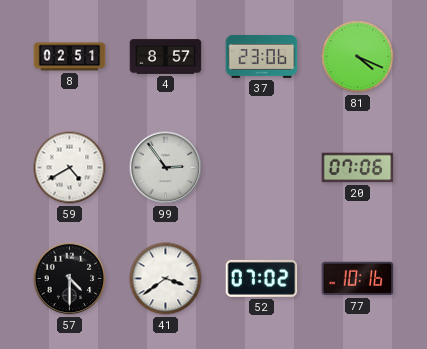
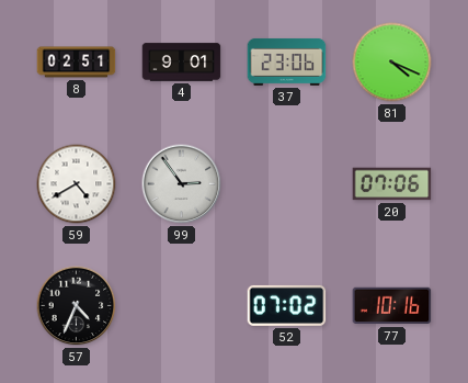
4: 8:57 -> 9:01
57: 4:30 -> 4:34
41: 3:39 -> none
